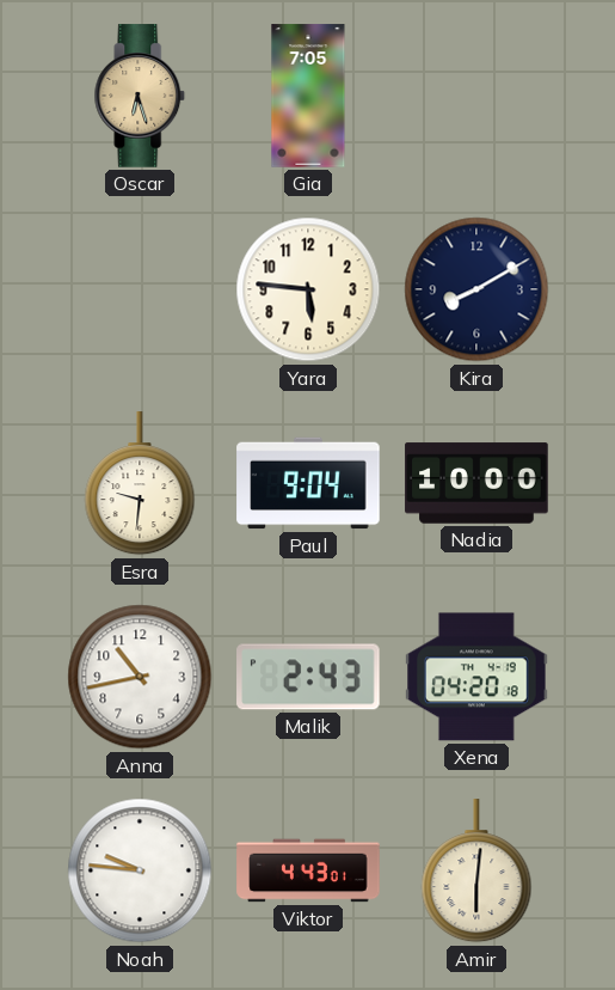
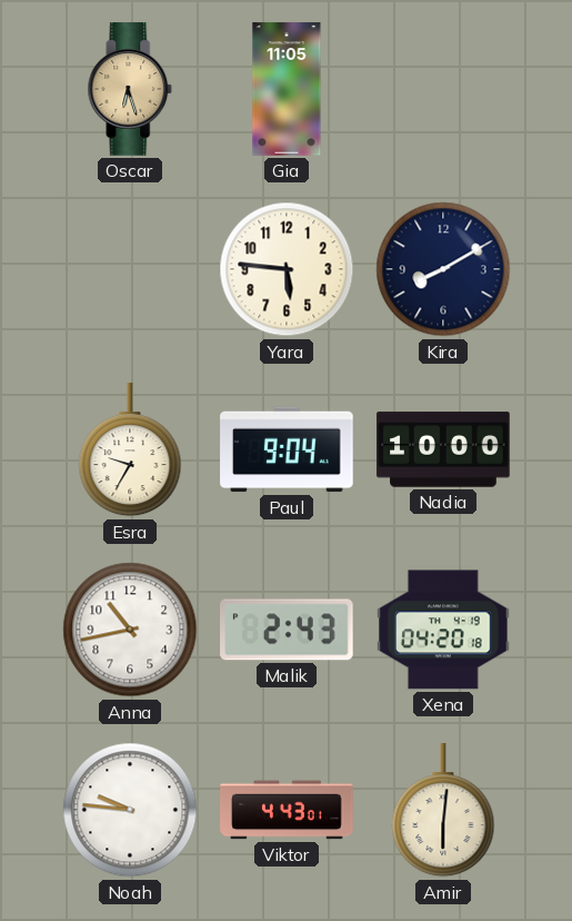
Gia: 7:05 -> 11:05
Esra: 9:31 -> 9:35
